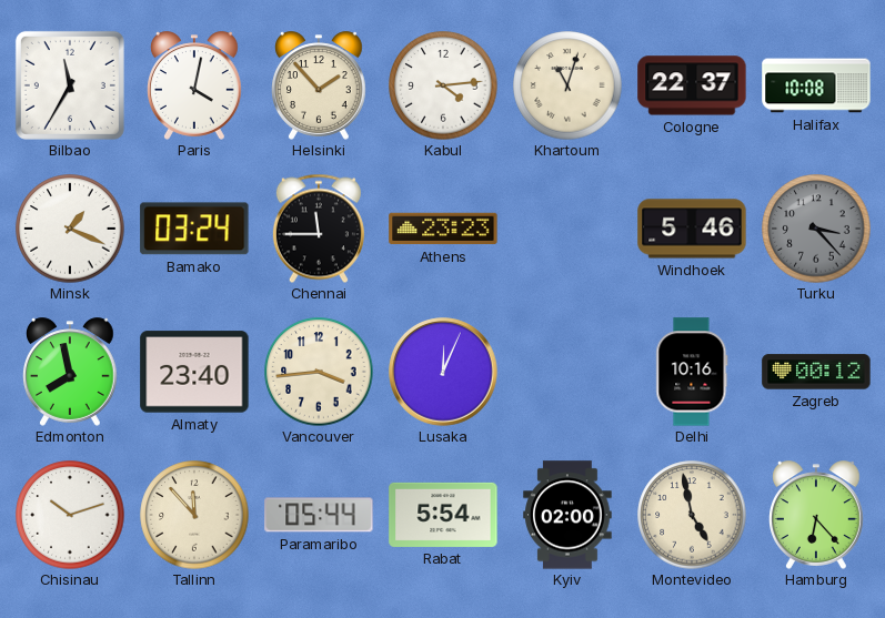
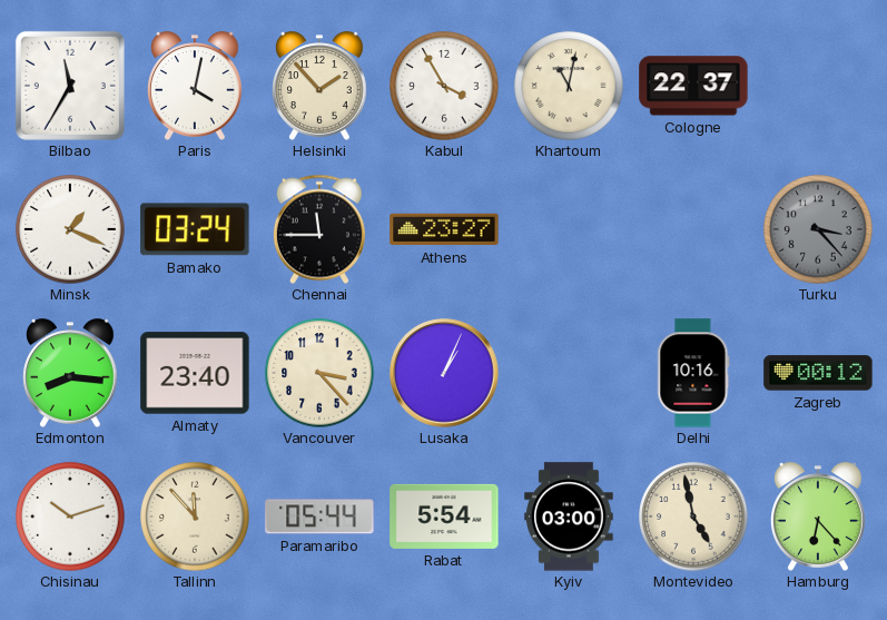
Kabul: 4:14 -> 3:55
Khartoum: 11:03 -> 11:02
Halifax: 10:08 -> none
Athens: 23:23 -> 23:27
Windhoek: 5:46 -> none
Edmonton: 7:58 -> 8:16
Vancouver: 3:44 -> 3:23
Lusaka: 12:04 -> 1:04
Kyiv: 02:00 -> 03:00
